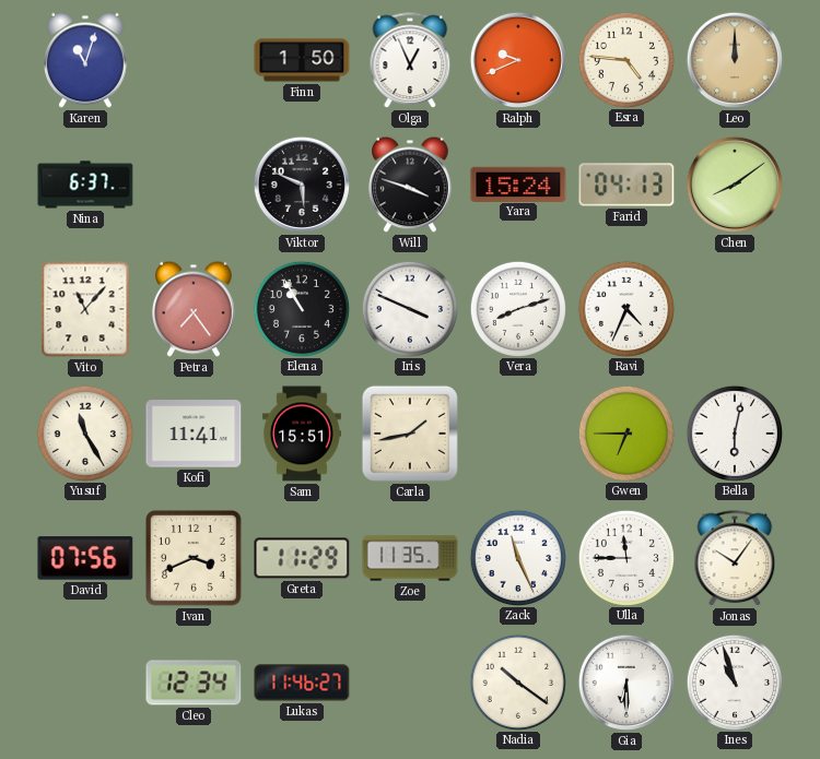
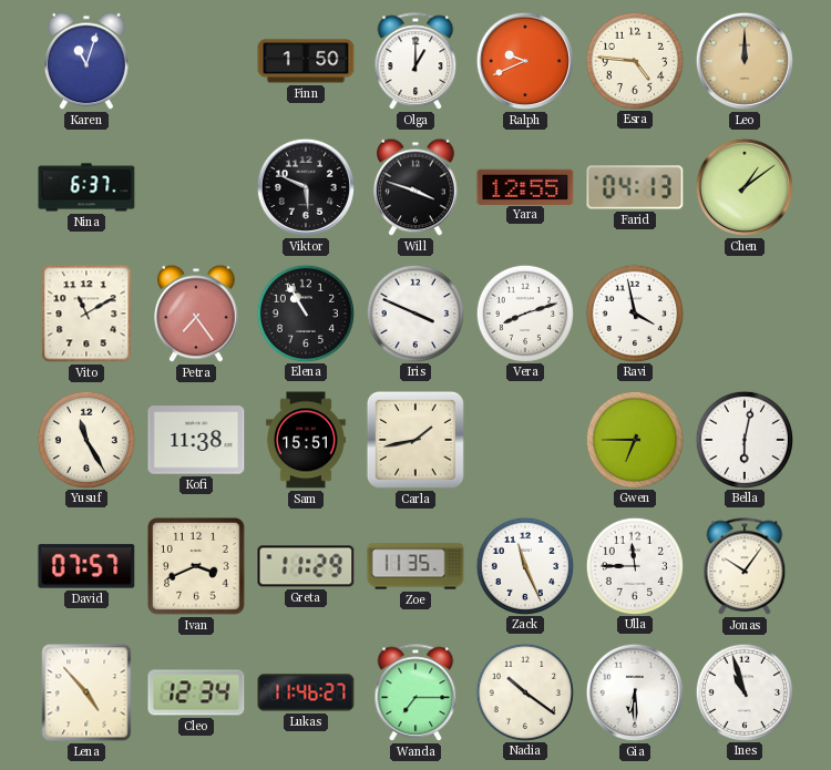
Olga: 12:56 -> 1:00
Yara: 15:24 -> 12:55
Chen: 8:09 -> 1:09
Vito: 11:07 -> 11:10
Ravi: 4:34 -> 3:58
Kofi: 11:41 -> 11:38
David: 07:56 -> 07:57
Lena: none -> 4:53
Wanda: none -> 7:15
